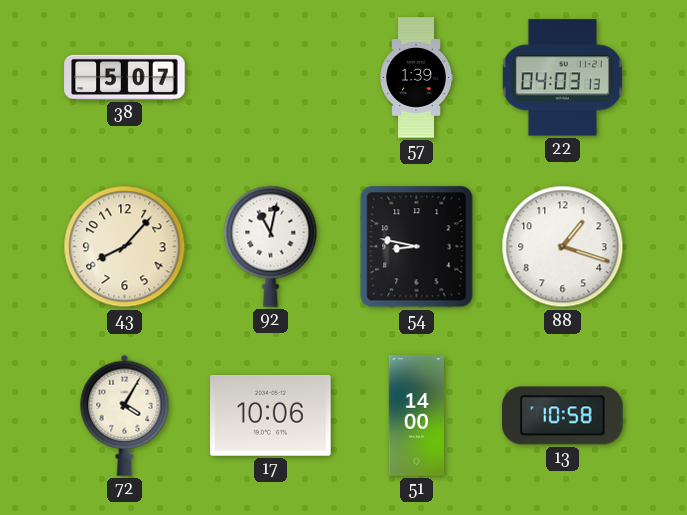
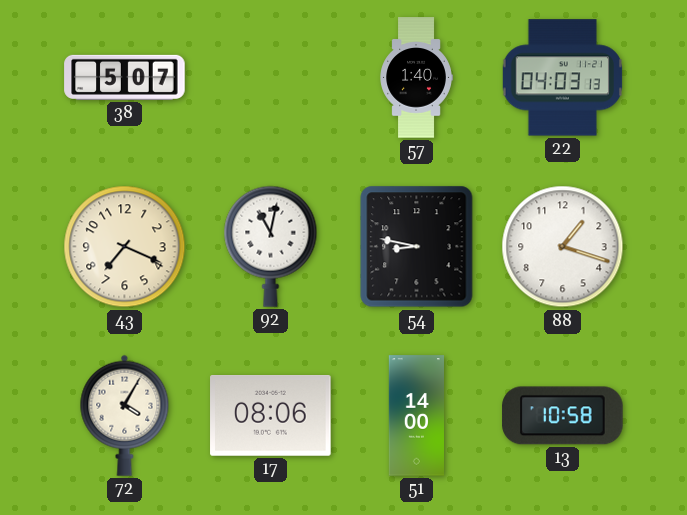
57: 1:39 -> 1:40
43: 8:07 -> 7:19
17: 10:06 -> 08:06
